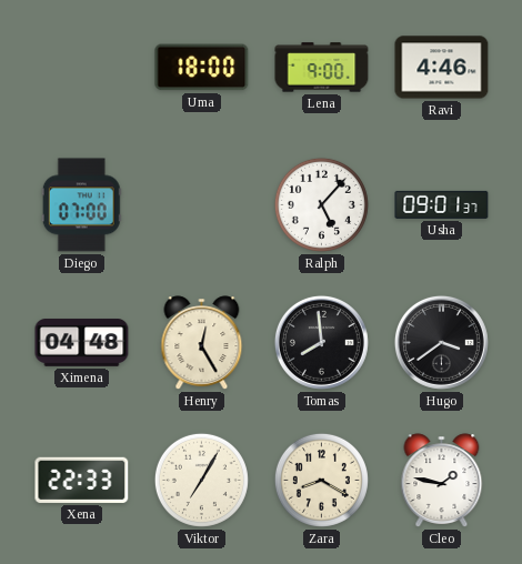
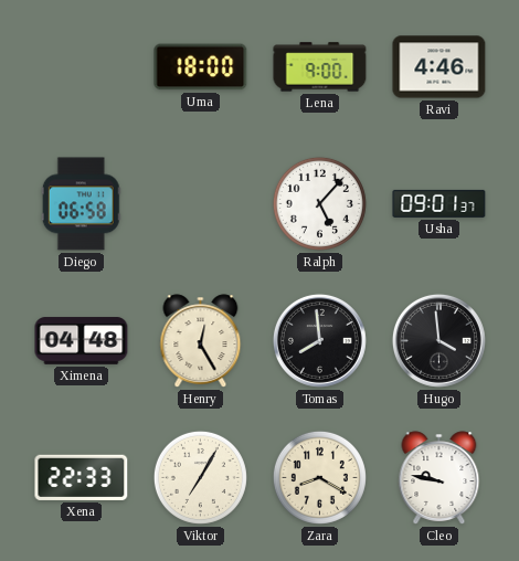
Diego: 07:00 -> 06:58
Hugo: 3:39 -> 3:59
Cleo: 1:47 -> 9:47
